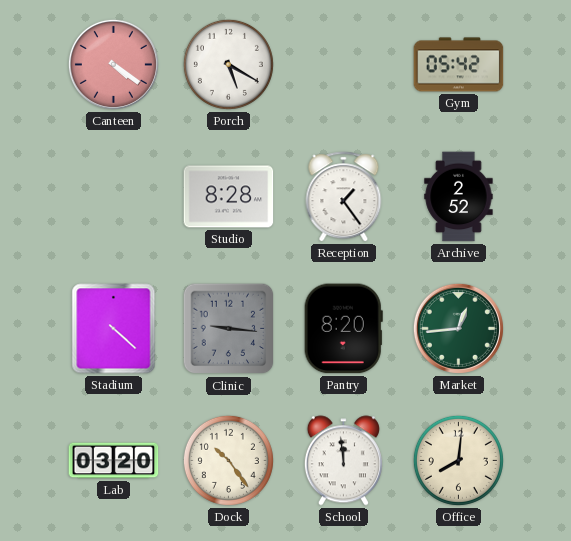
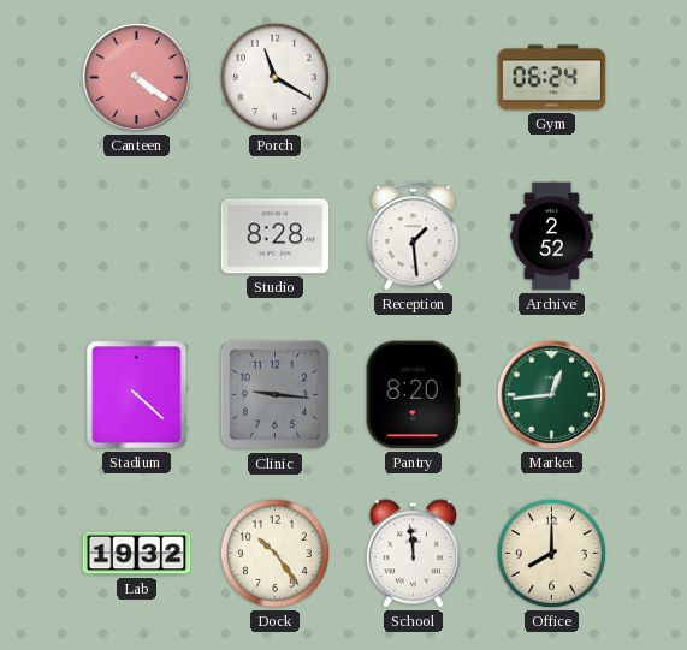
Porch: 5:20 -> 11:20
Gym: 05:42 -> 06:24
Reception: 1:24 -> 1:29
Lab: 03:20 -> 19:32
Office: 8:01 -> 8:00
